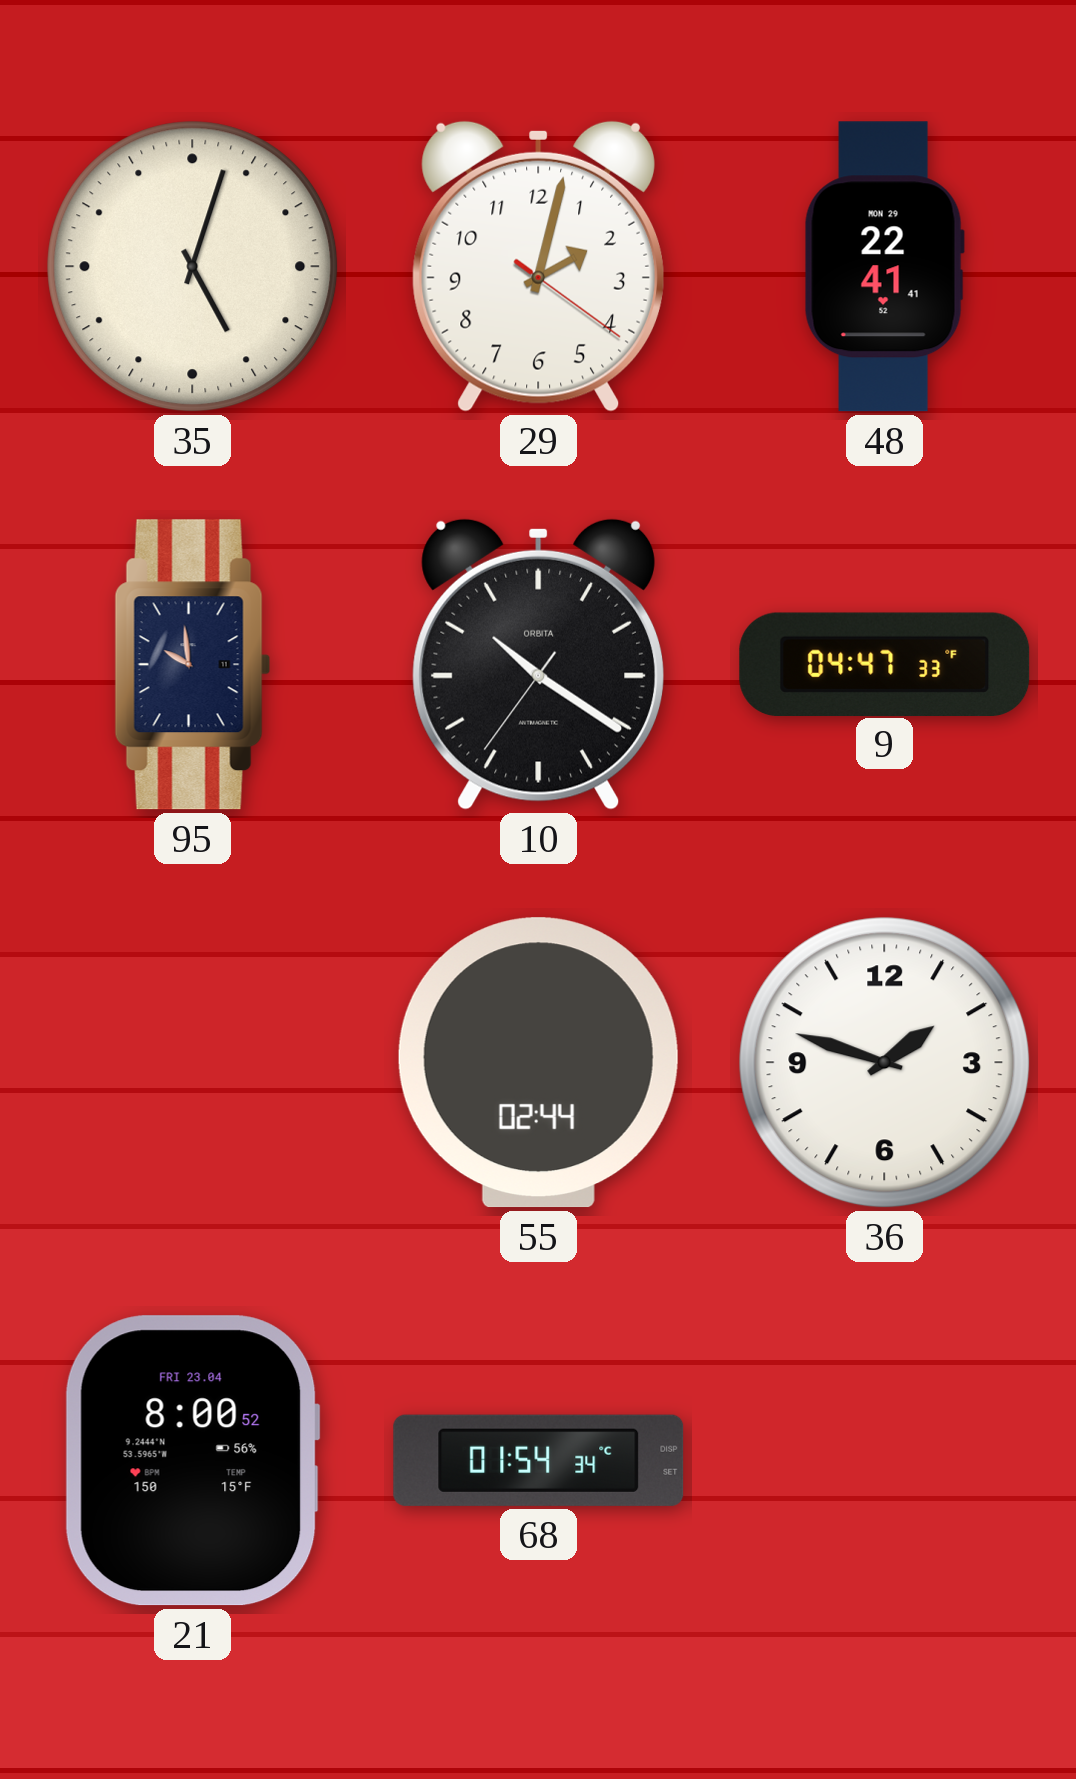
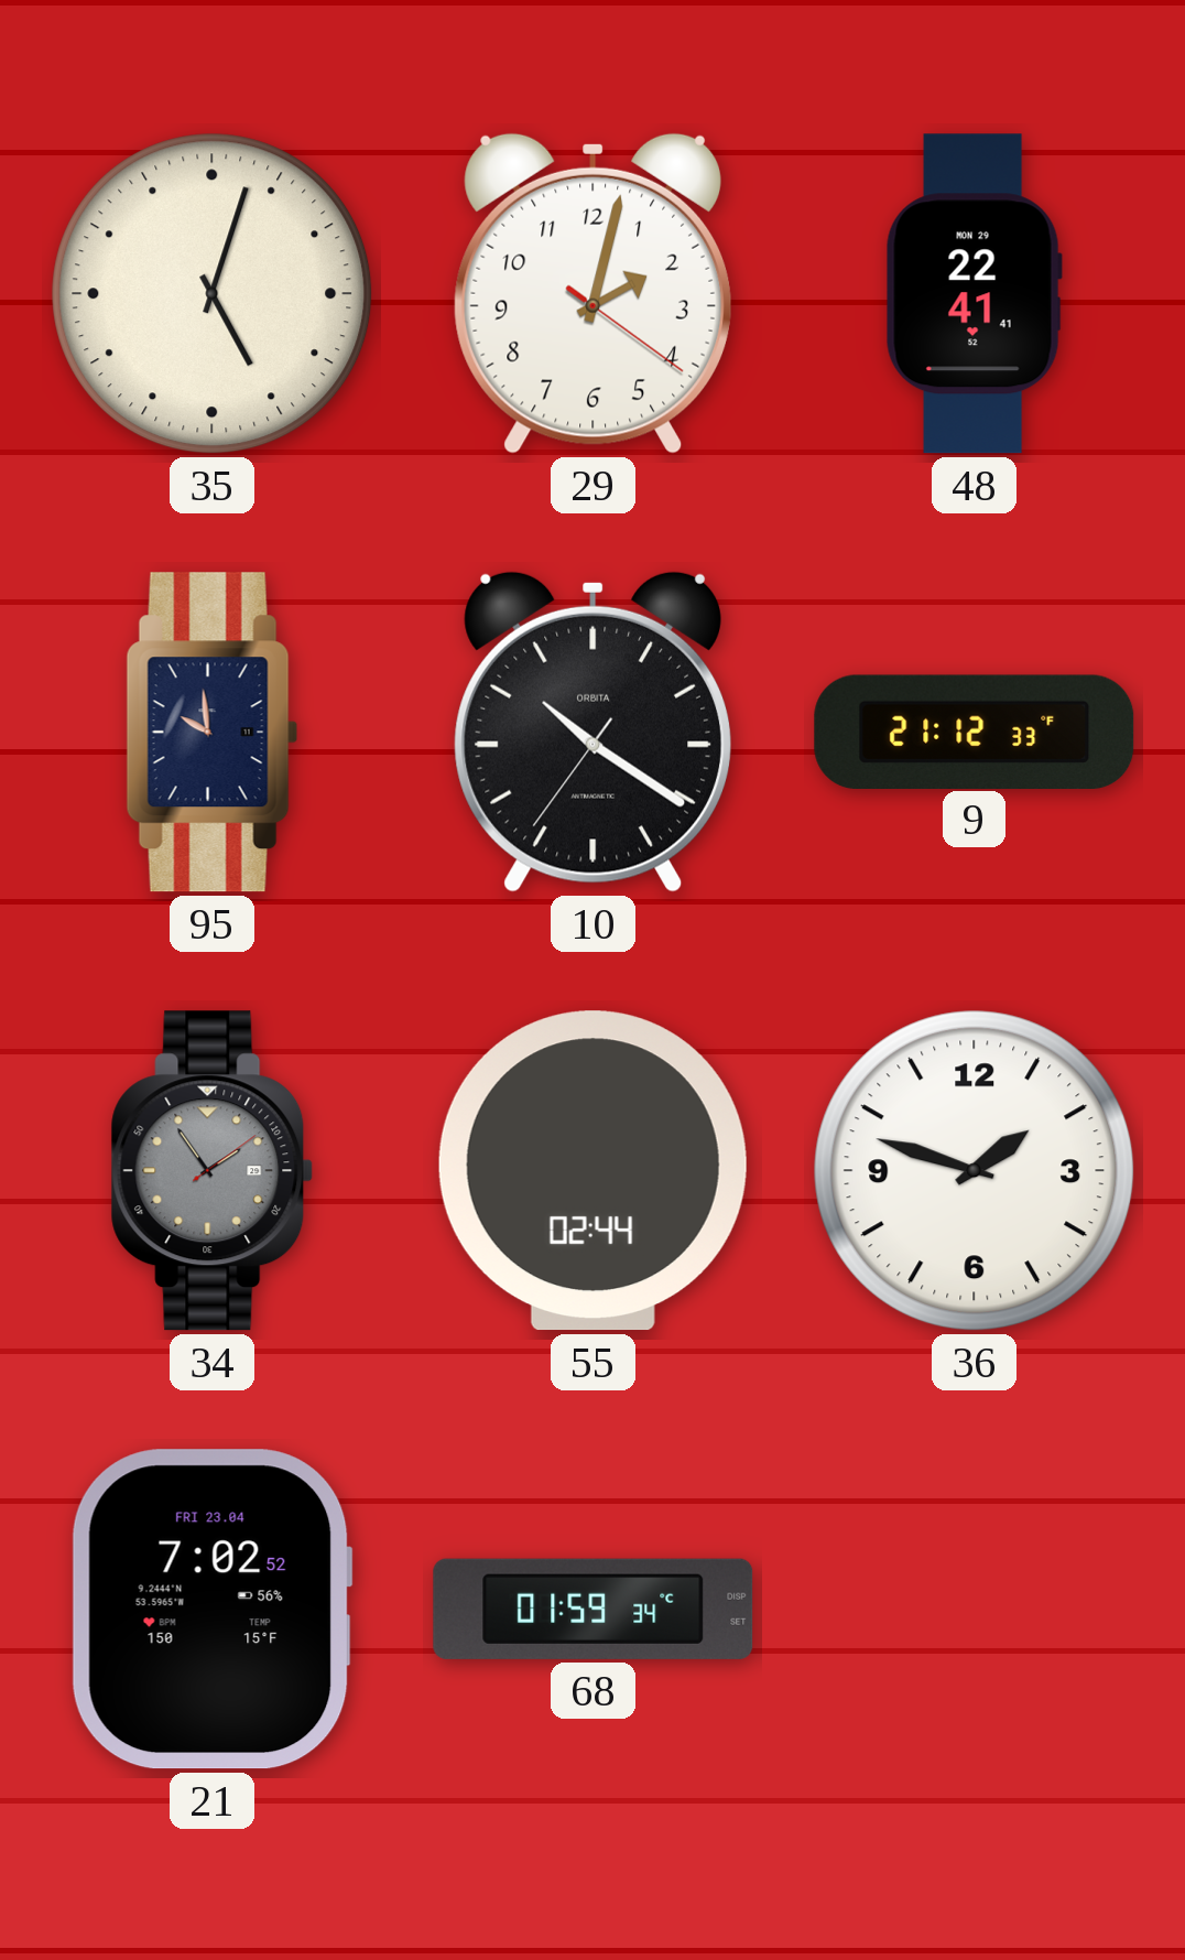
9: 04:47 -> 21:12
34: none -> 1:54
21: 8:00 -> 7:02
68: 01:54 -> 01:59
